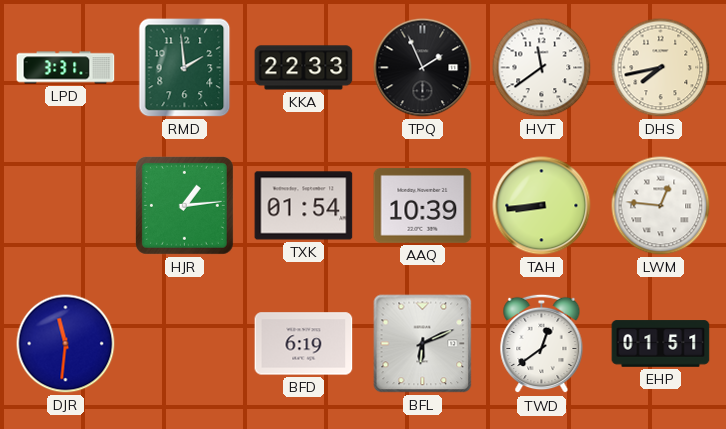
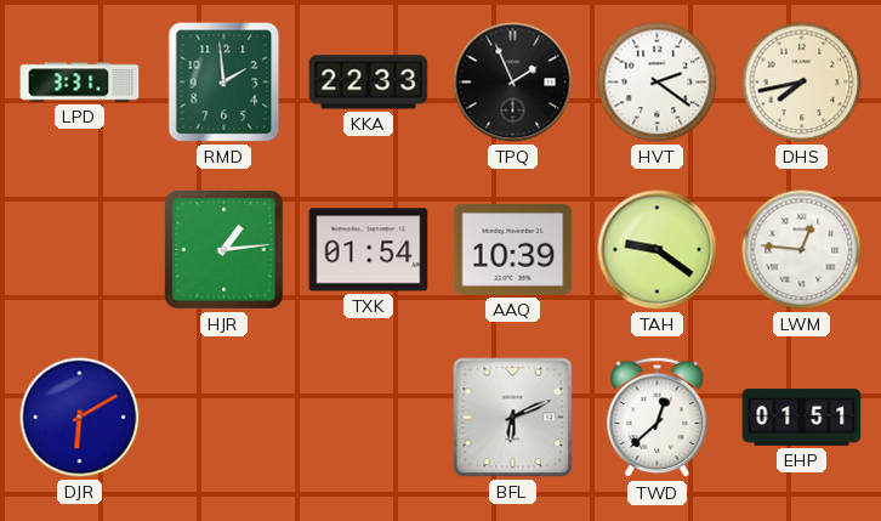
HVT: 11:39 -> 2:21
TAH: 8:44 -> 9:21
DJR: 11:31 -> 6:10
BFD: 6:19 -> none
TWD: 12:39 -> 12:38
